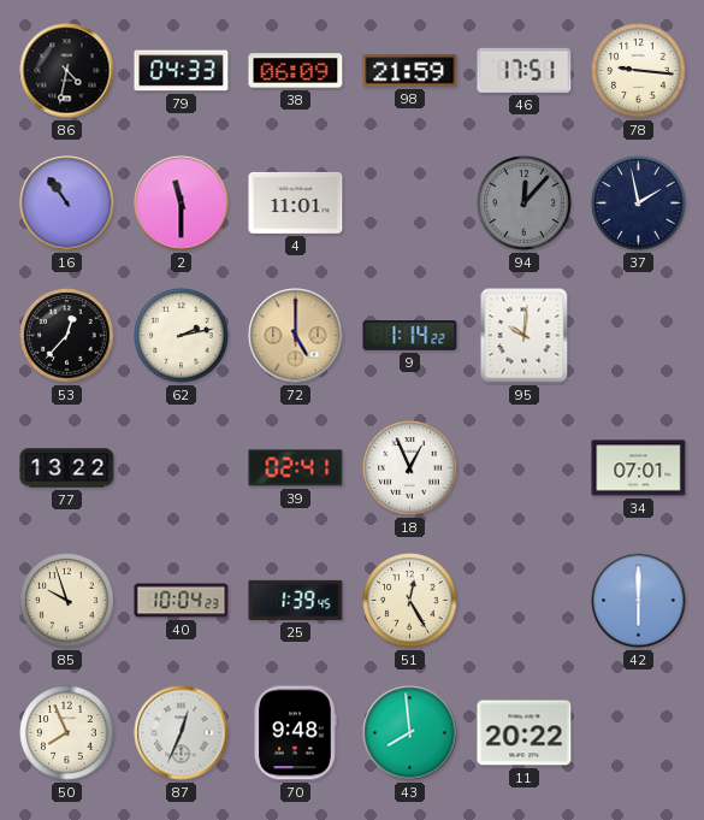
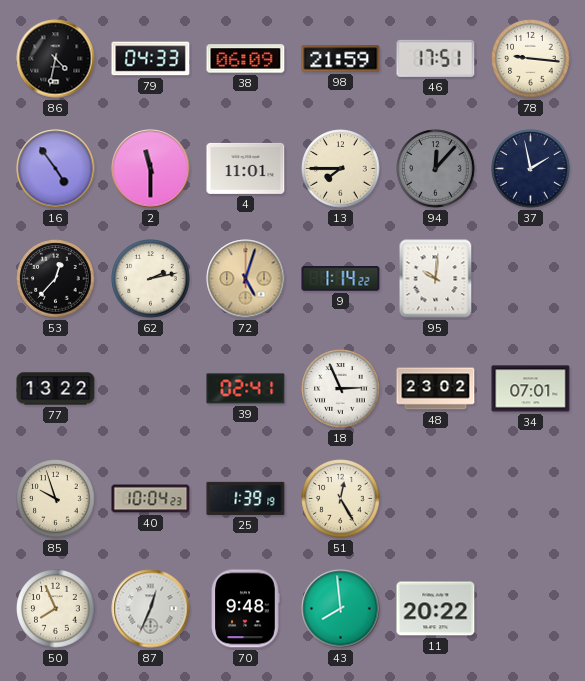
16: 10:54 -> 4:54
13: none -> 7:45
72: 5:00 -> 5:03
18: 12:56 -> 2:56
48: none -> 23:02
25: 1:39:45 -> 1:39:19
42: 6:00 -> none
